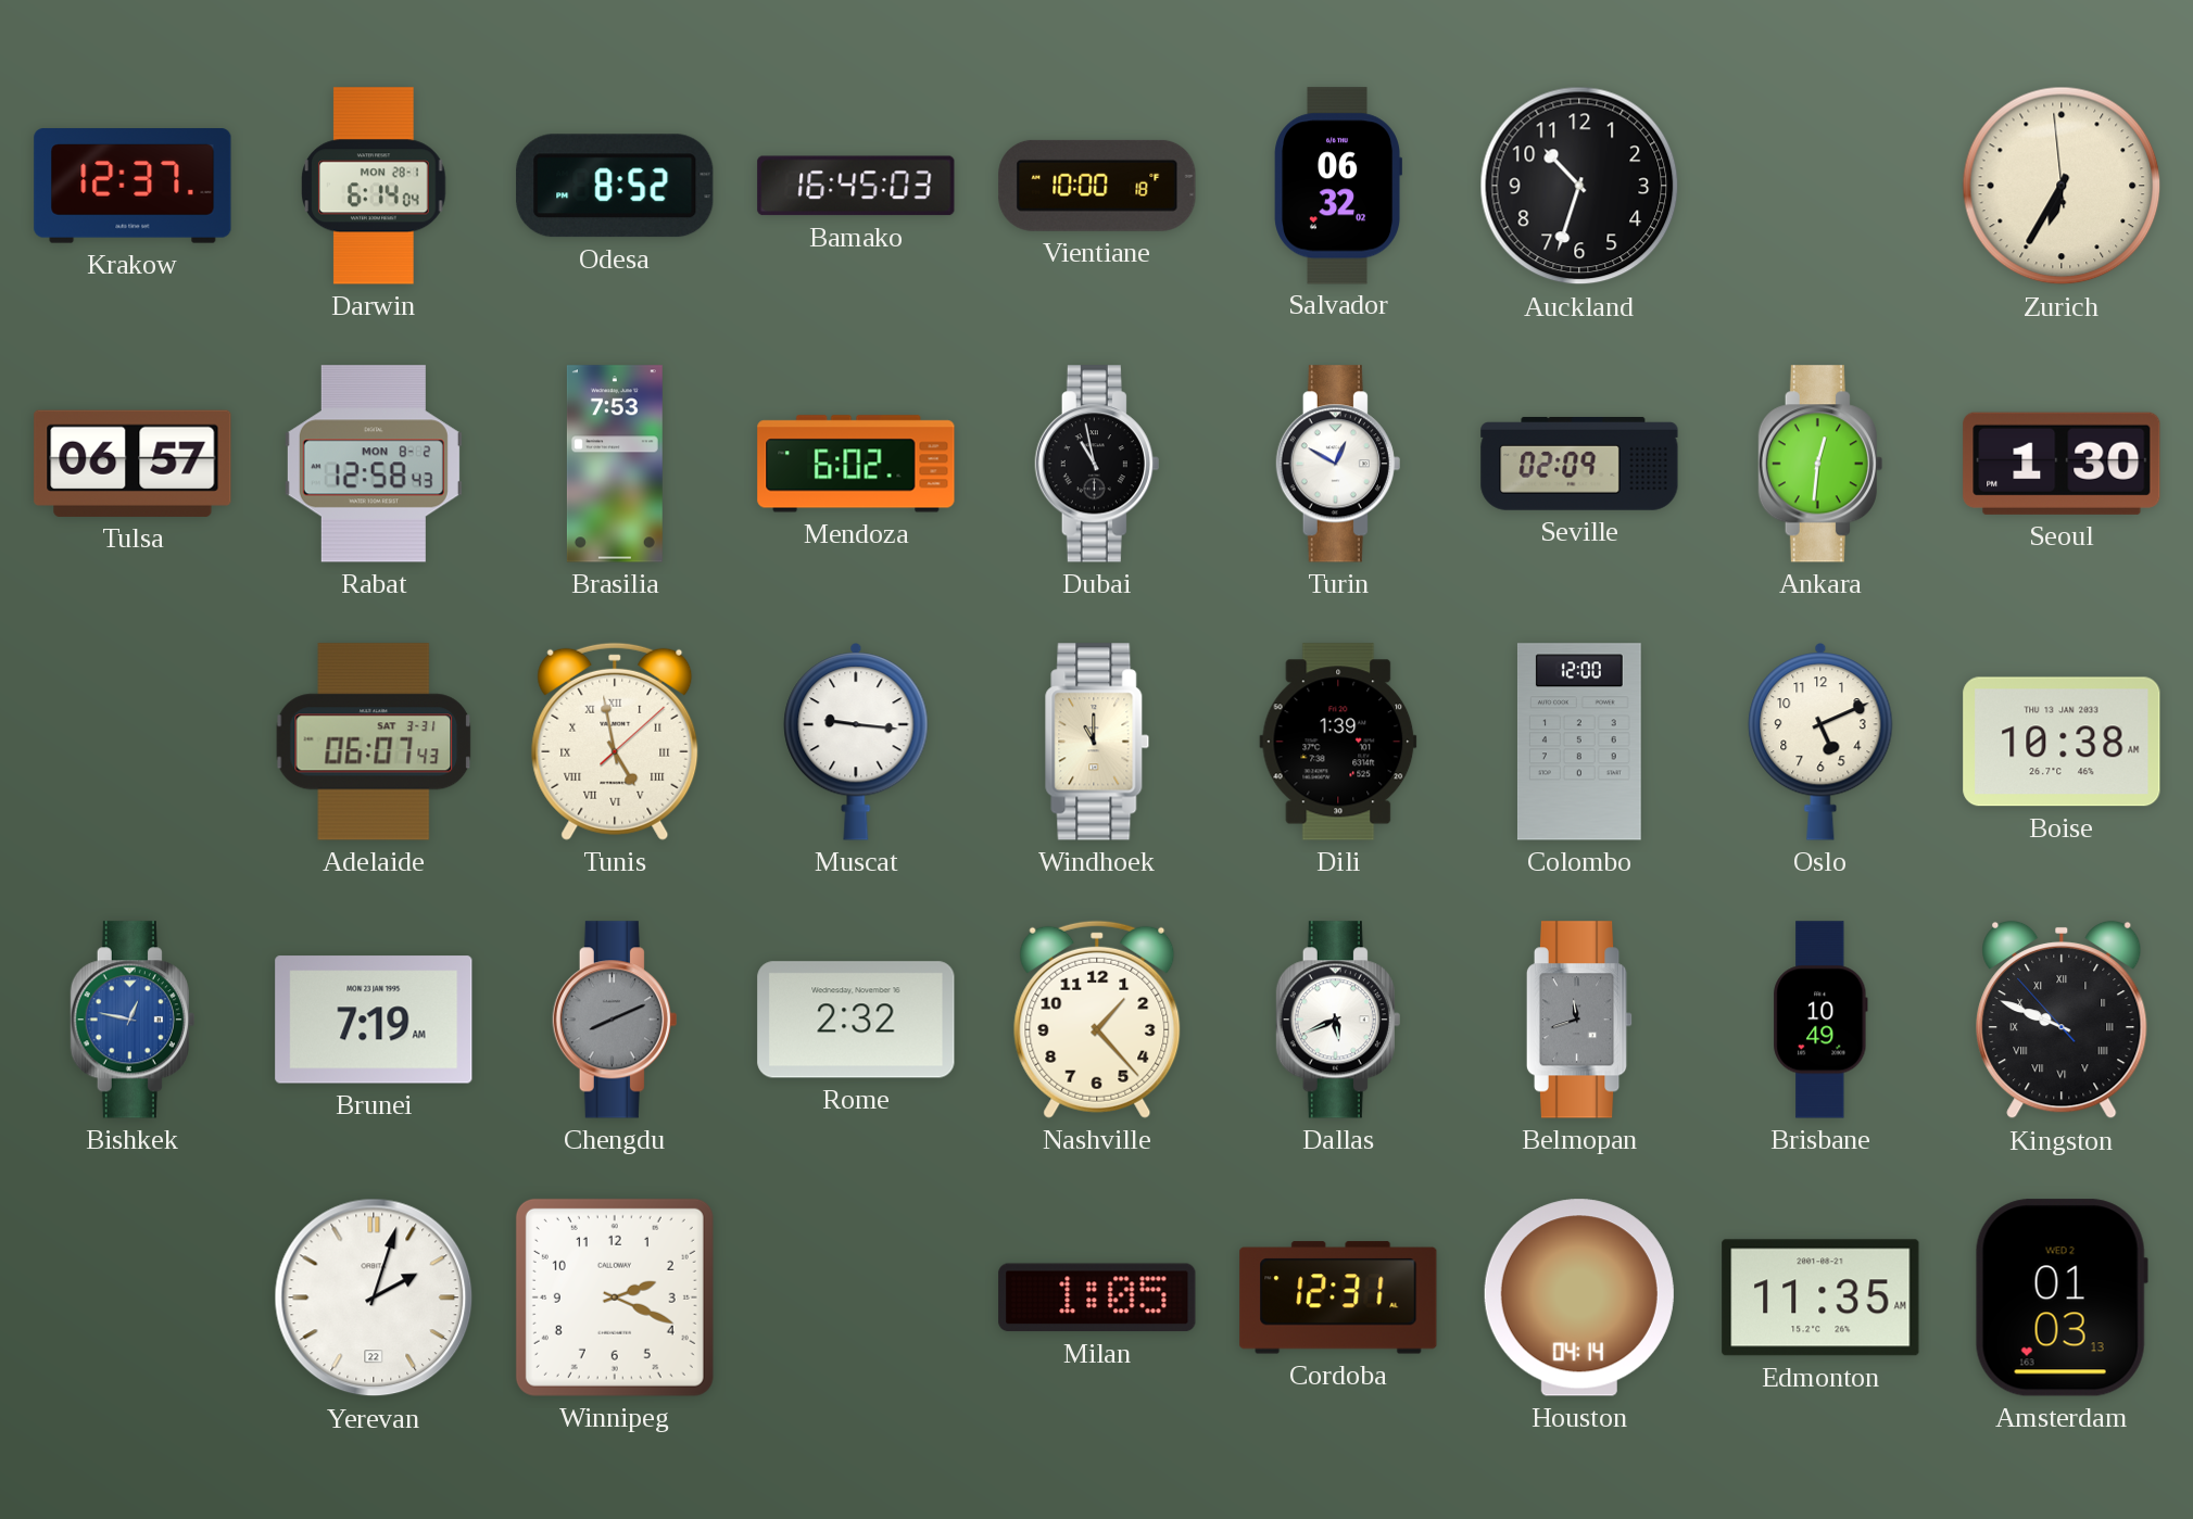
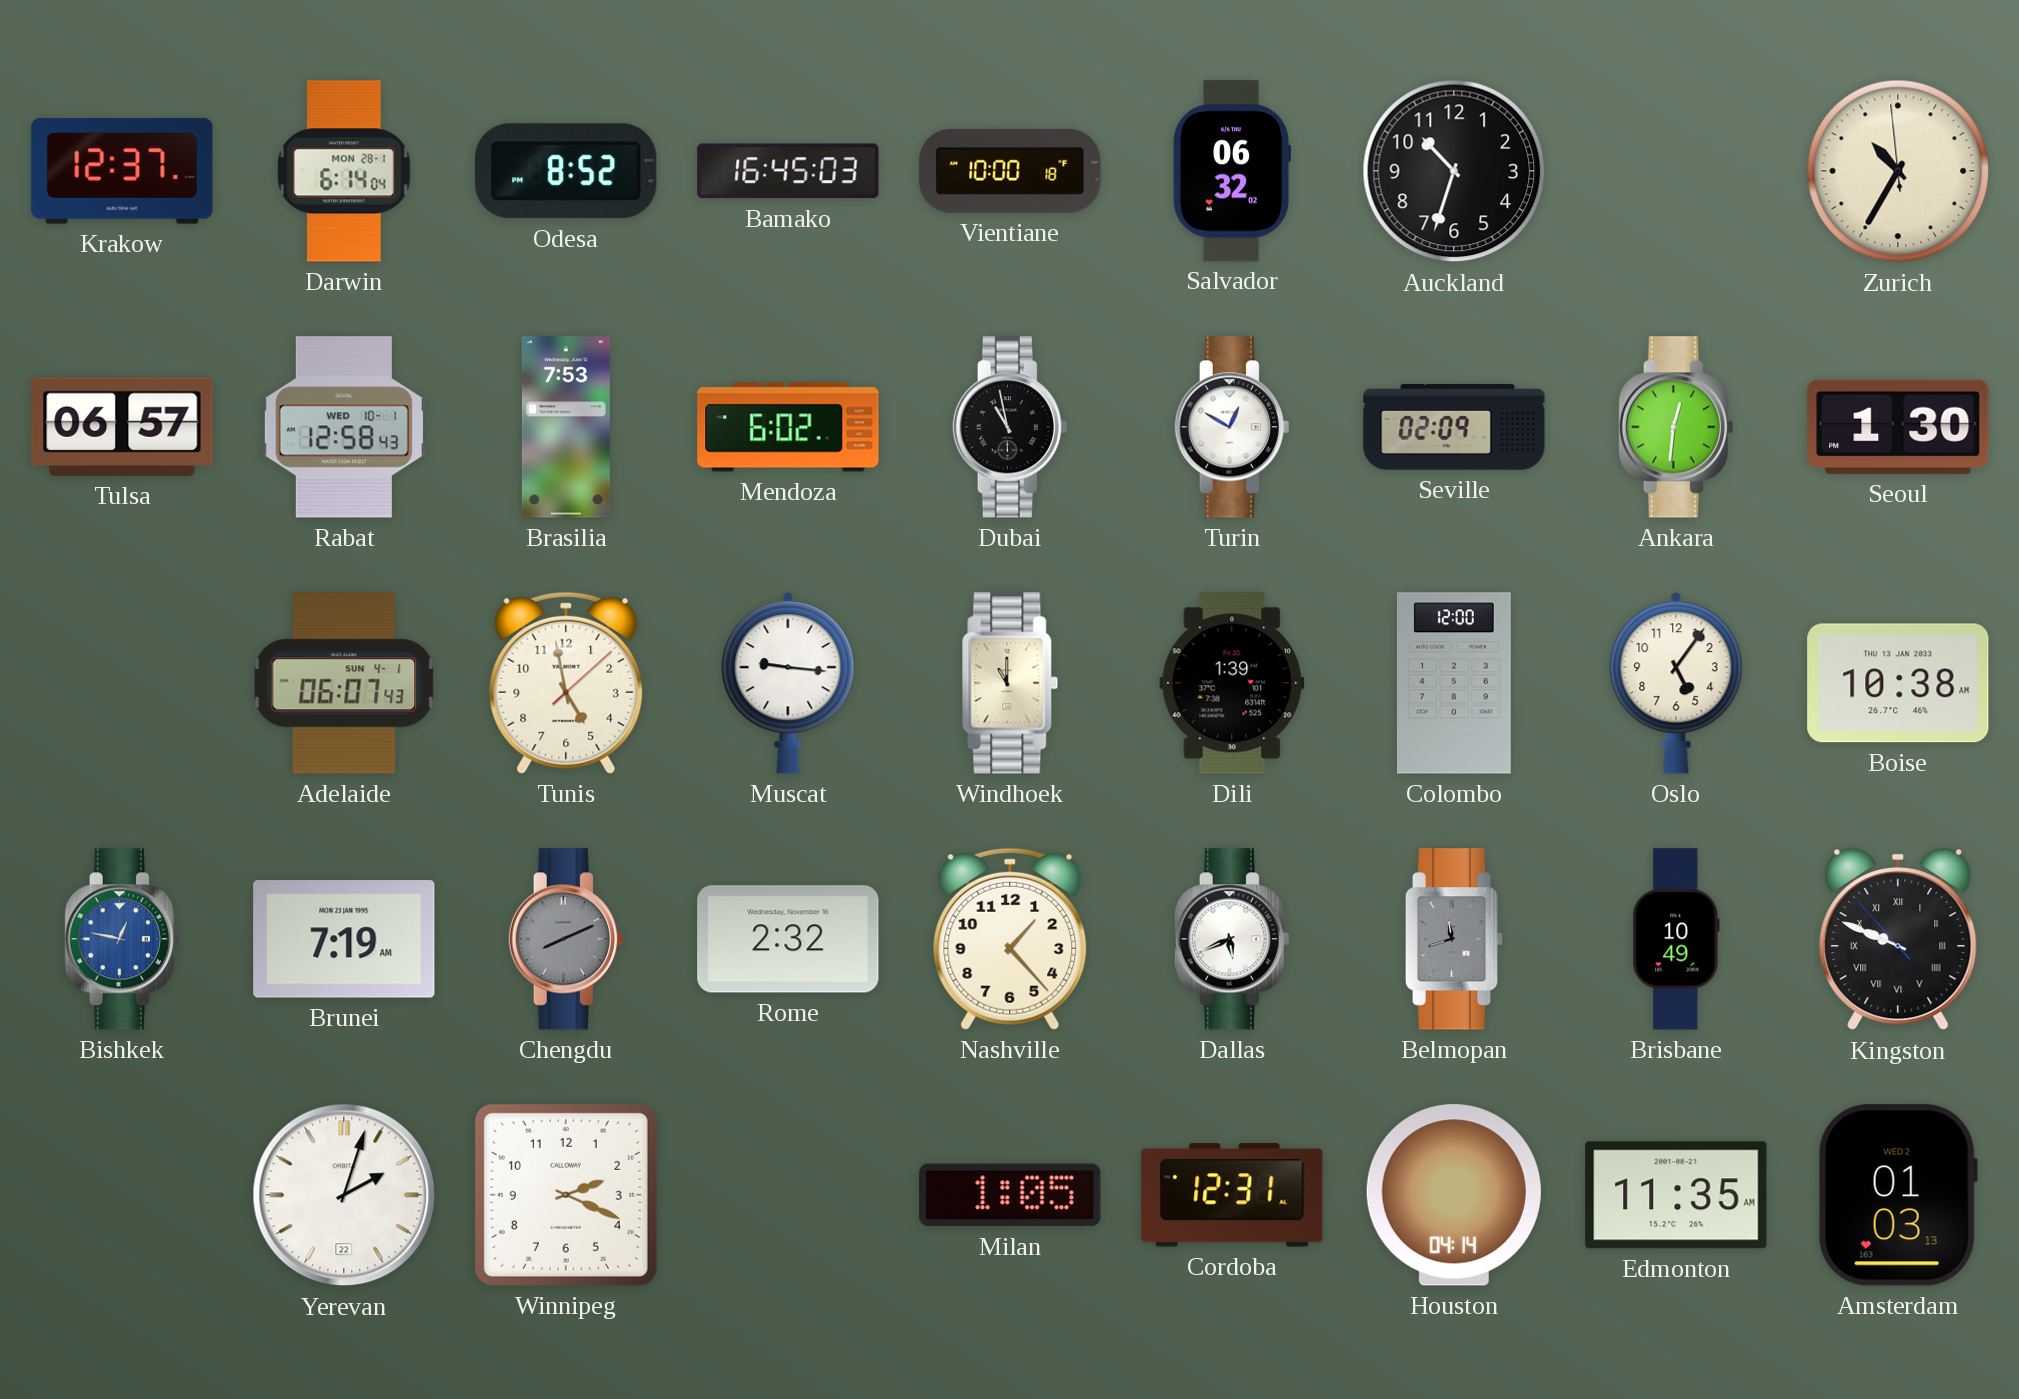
Zurich: 6:34 -> 10:34
Rabat date: MON 8-2 -> WED 10-1
Adelaide date: SAT 3-31 -> SUN 4-1
Tunis numerals: Roman -> Arabic
Oslo: 5:11 -> 5:06
